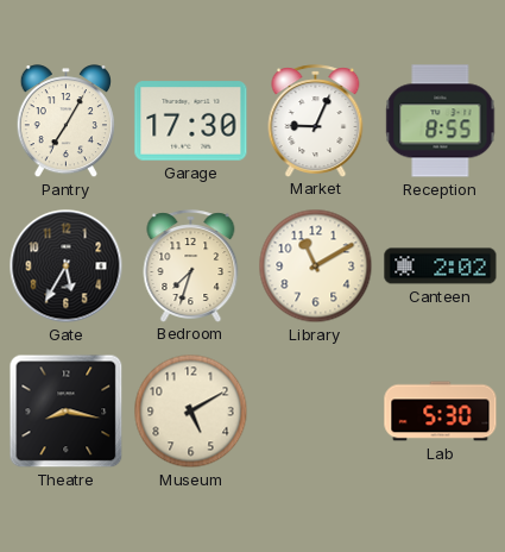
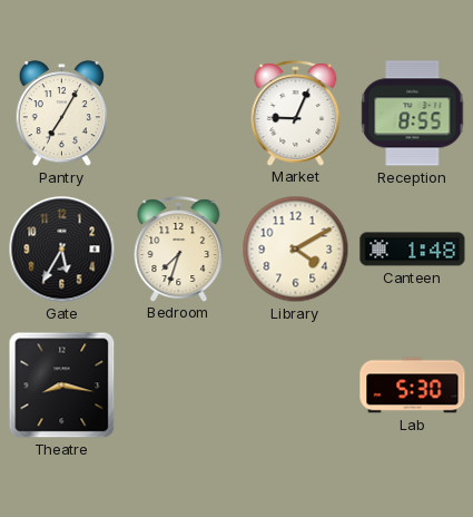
Garage: 17:30 -> none
Library: 11:10 -> 4:10
Canteen: 2:02 -> 1:48
Museum: 5:10 -> none
